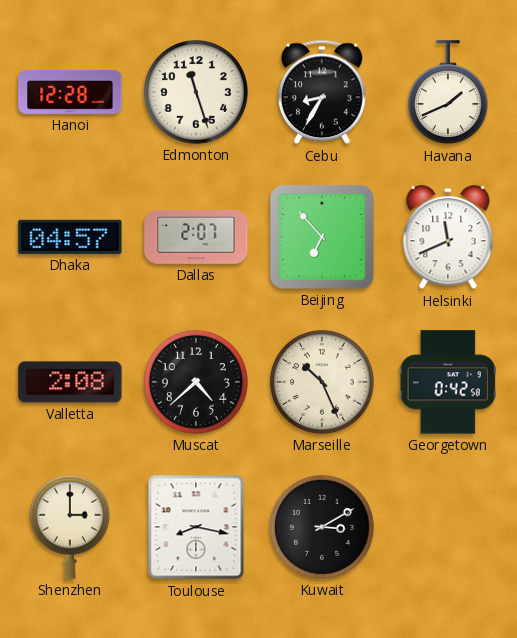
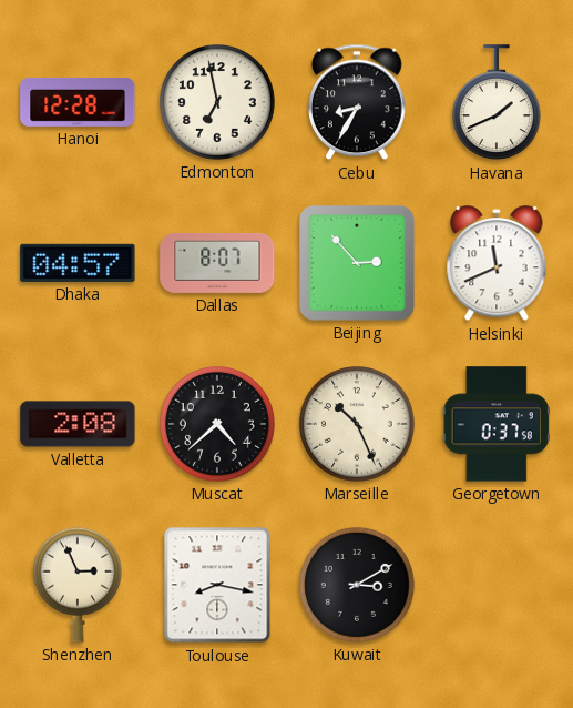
Edmonton: 11:27 -> 6:58
Dallas: 2:07 -> 8:07
Beijing: 6:53 -> 2:53
Georgetown: 0:42 -> 0:37
Shenzhen: 3:00 -> 2:56
